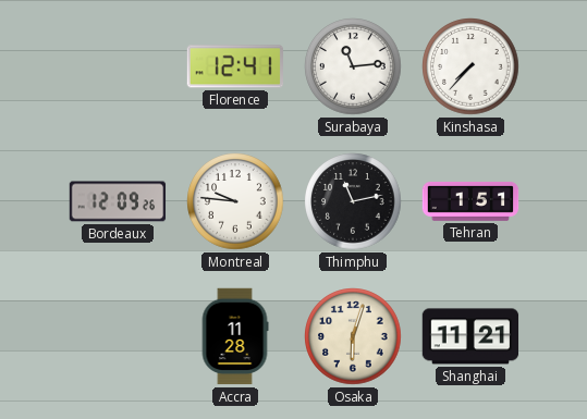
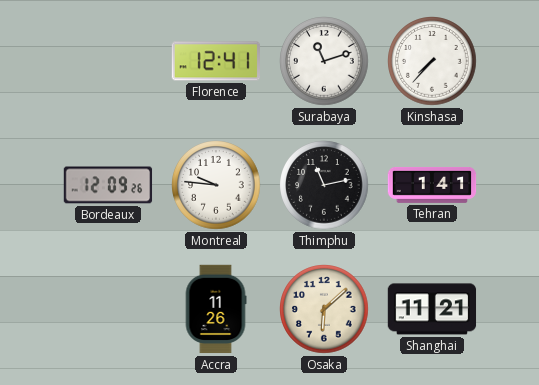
Surabaya: 11:14 -> 11:12
Tehran: 1:51 -> 1:41
Accra: 11:28 -> 11:26
Osaka: 6:03 -> 6:08
